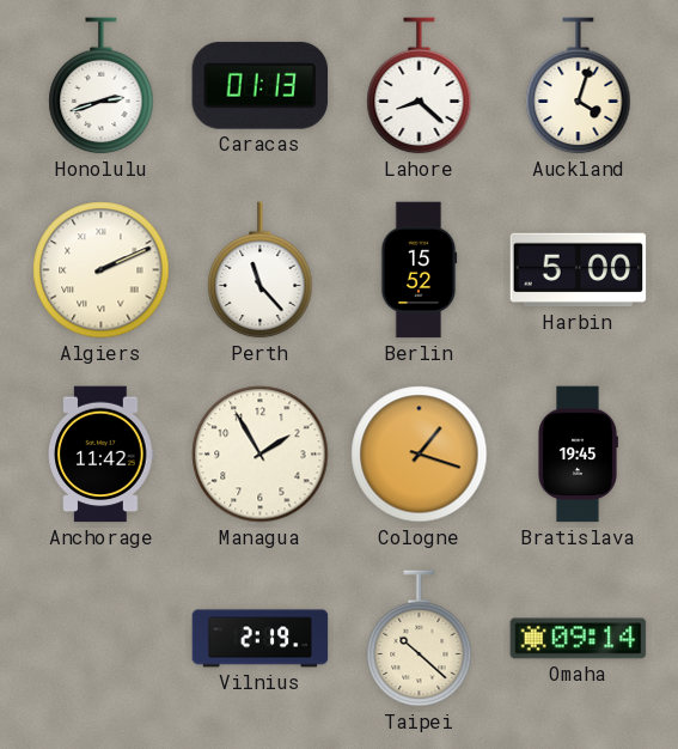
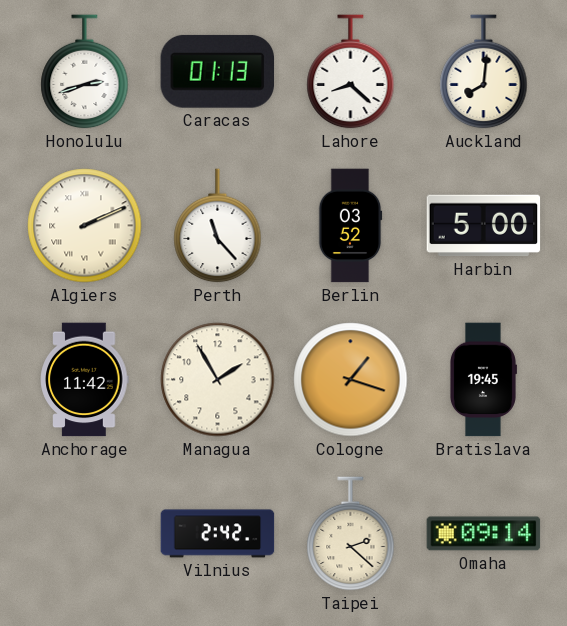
Auckland: 4:03 -> 8:01
Berlin: 15:52 -> 03:52
Vilnius: 2:19 -> 2:42
Taipei: 10:22 -> 2:22
